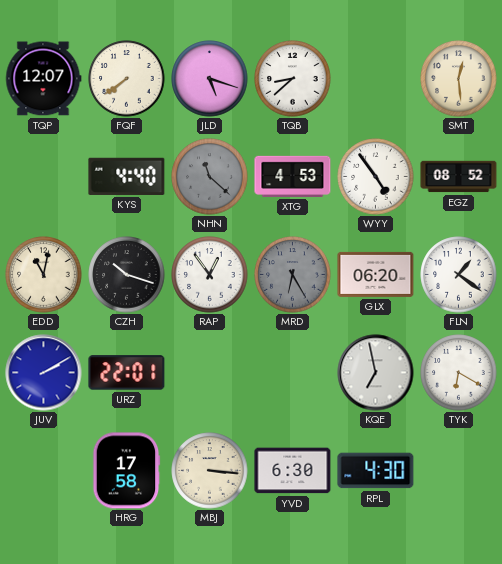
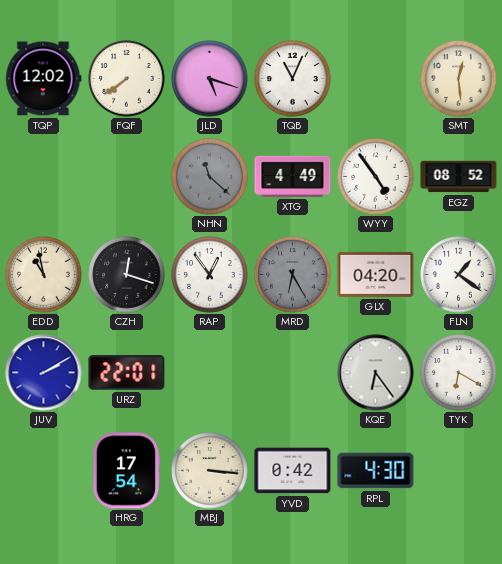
TQP: 12:07 -> 12:02
TQB: 8:38 -> 11:04
KYS: 4:40 -> none
XTG: 4:53 -> 4:49
EDD: 11:02 -> 10:58
CZH: 10:18 -> 12:18
GLX: 06:20 -> 04:20
KQE: 6:58 -> 6:24
HRG: 17:58 -> 17:54
YVD: 6:30 -> 0:42
